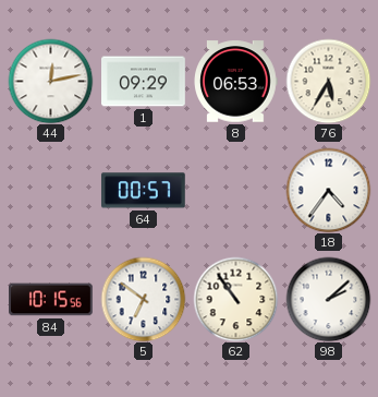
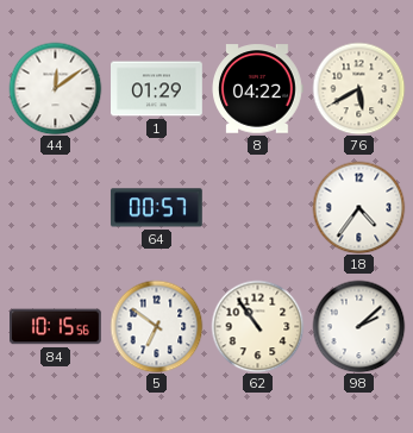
44: 12:13 -> 12:09
1: 09:29 -> 01:29
8: 06:53 -> 04:22
76: 5:35 -> 5:40
